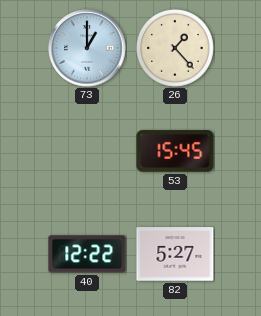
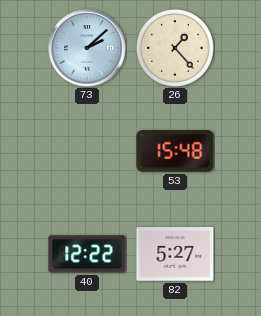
73: 1:00 -> 2:08
53: 15:45 -> 15:48
